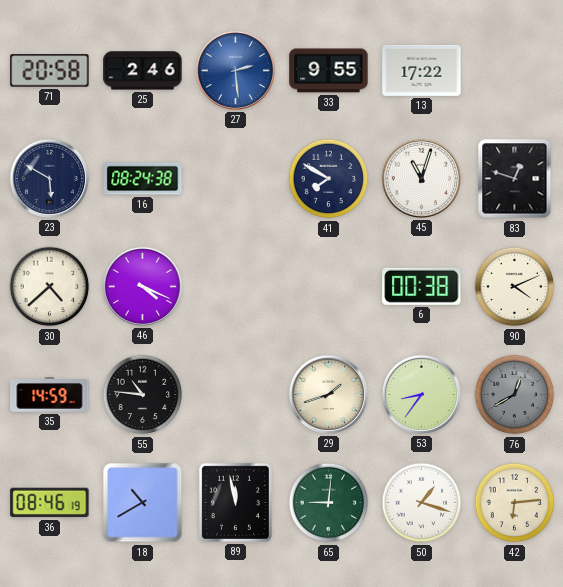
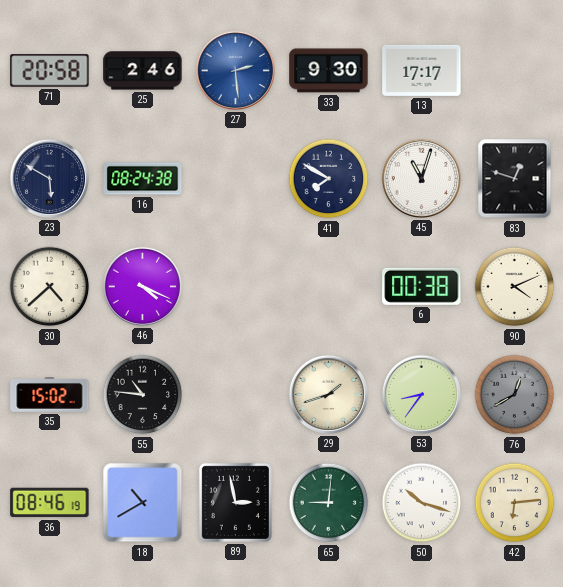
33: 9:55 -> 9:30
13: 17:22 -> 17:17
35: 14:59 -> 15:02
89: 11:58 -> 2:58
50: 1:18 -> 10:18
